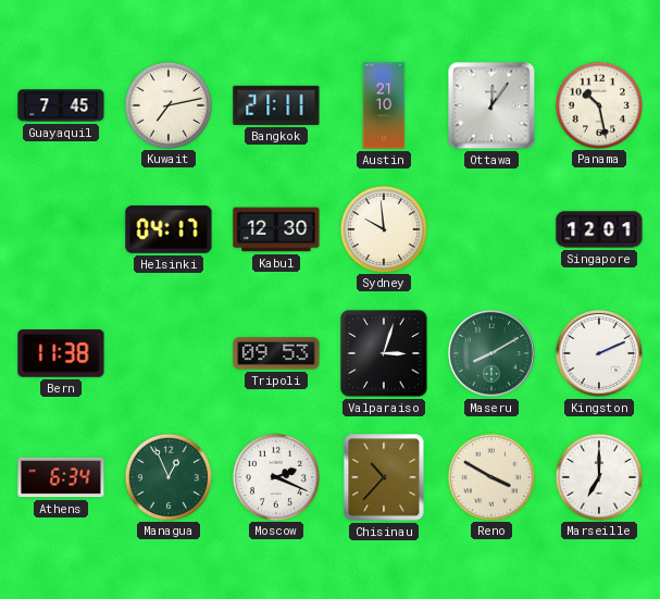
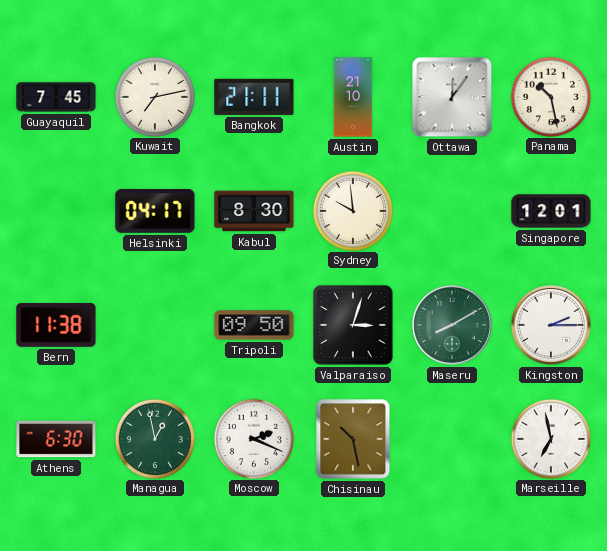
Kabul: 12:30 -> 8:30
Tripoli: 09:53 -> 09:50
Kingston: 2:11 -> 2:15
Athens: 6:34 -> 6:30
Managua: 12:56 -> 12:58
Chisinau: 10:37 -> 10:28
Reno: 3:50 -> none
Marseille: 7:00 -> 6:58
